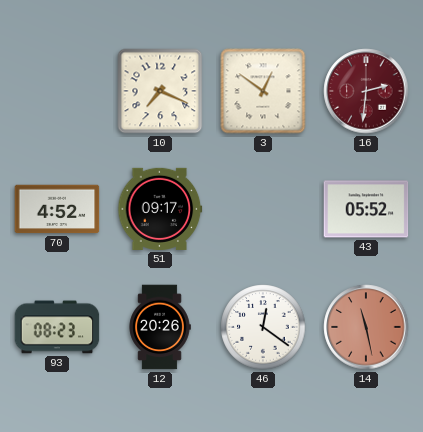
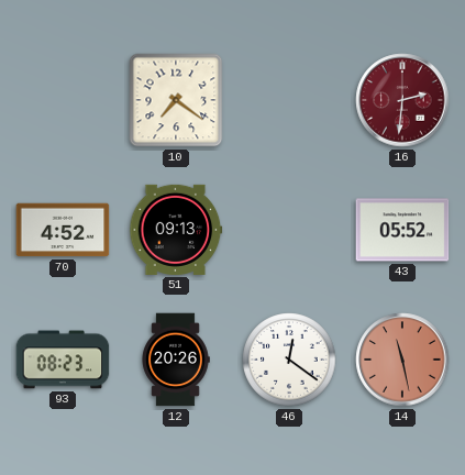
10: 7:19 -> 7:21
3: 12:51 -> none
51: 09:17 -> 09:13
